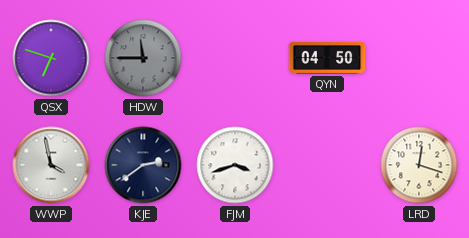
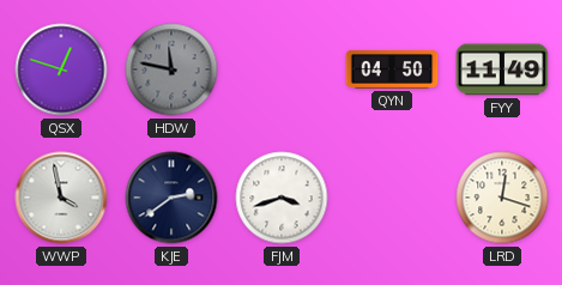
QSX: 6:48 -> 12:48
HDW: 11:45 -> 11:47
FYY: none -> 11:49
